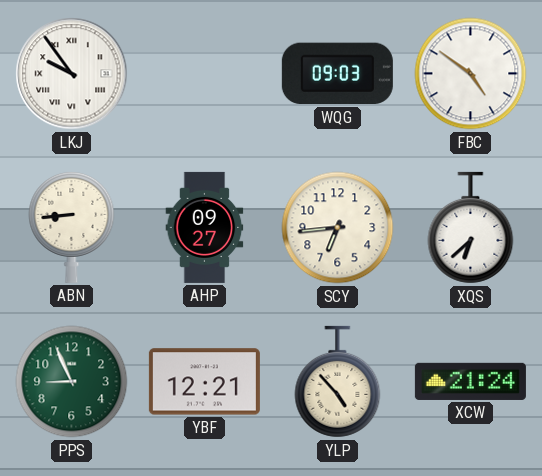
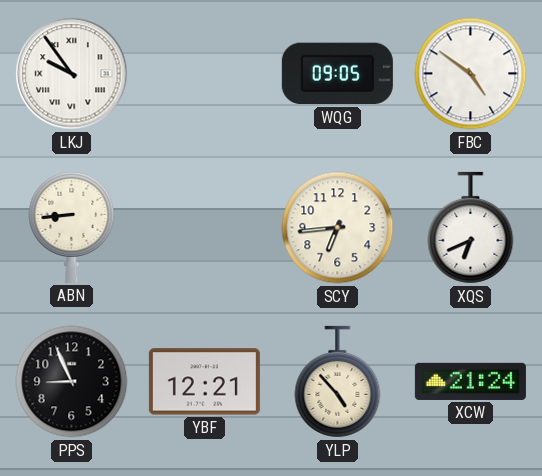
WQG: 09:03 -> 09:05
AHP: 09:27 -> none
XQS: 6:38 -> 6:41
PPS dial: green -> black
